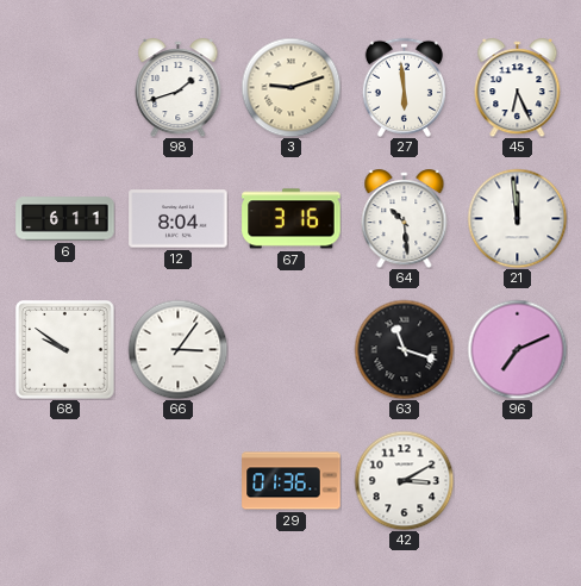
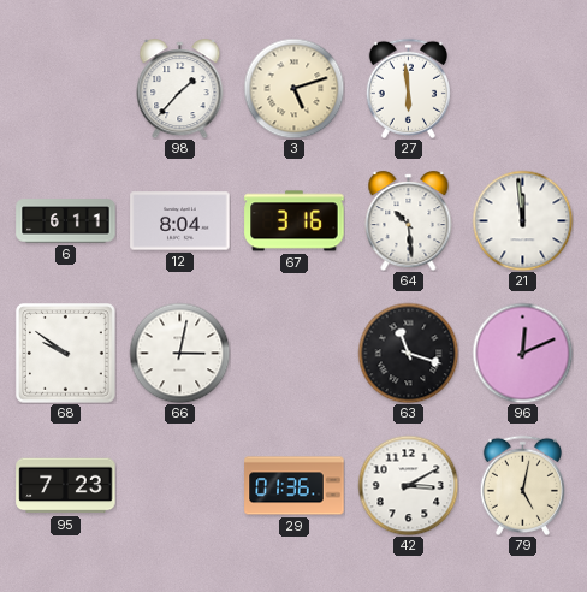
98: 1:42 -> 1:37
3: 9:12 -> 5:12
45: 6:26 -> none
66: 3:06 -> 3:02
96: 7:11 -> 12:11
95: none -> 7:23
79: none -> 5:02
